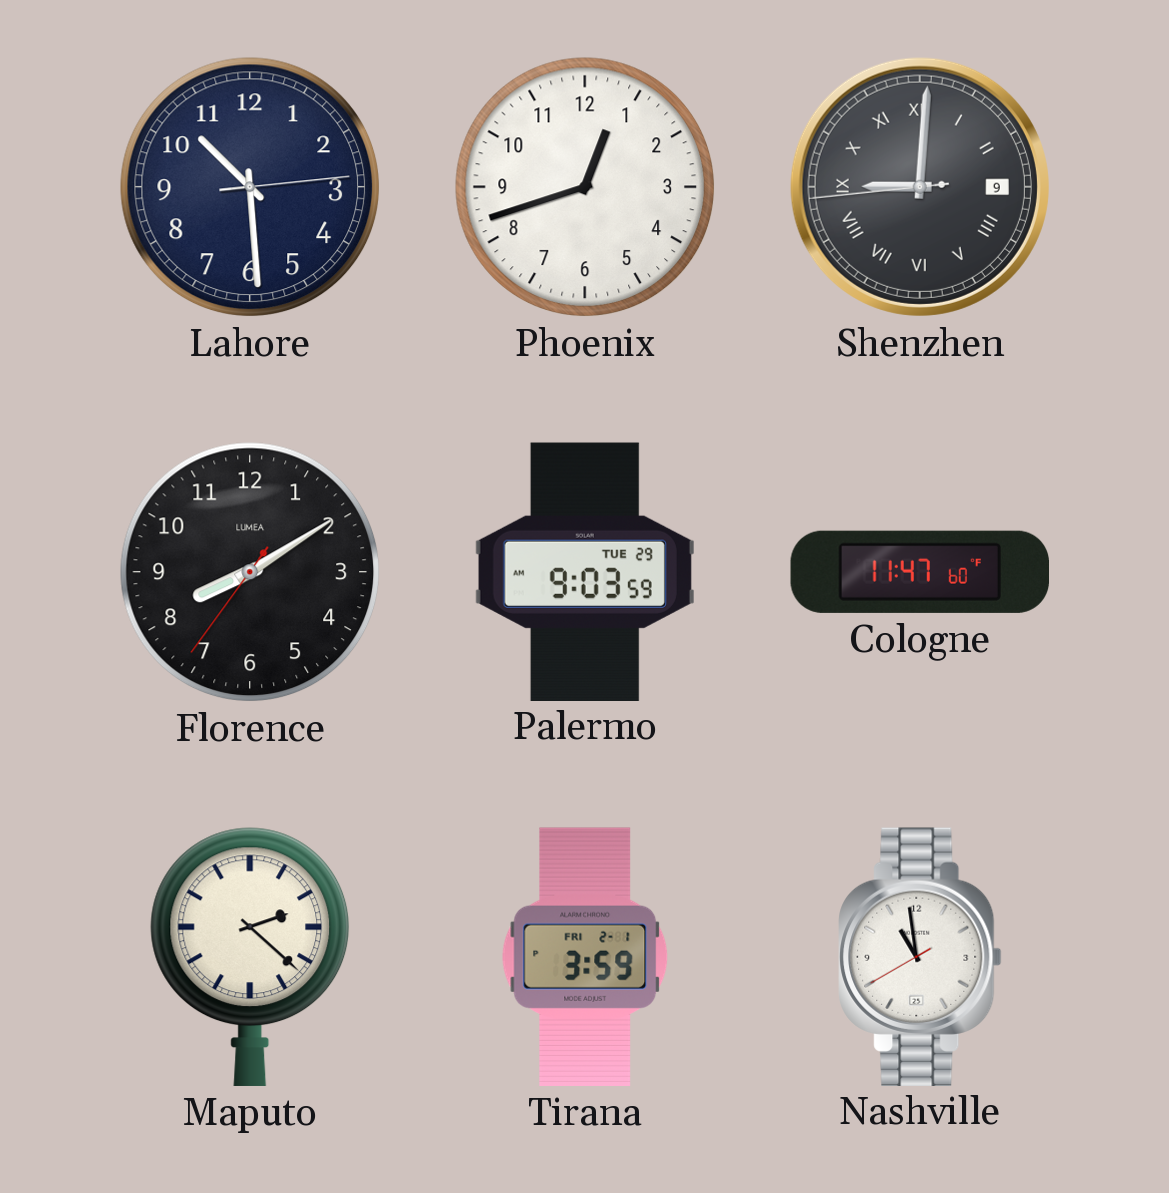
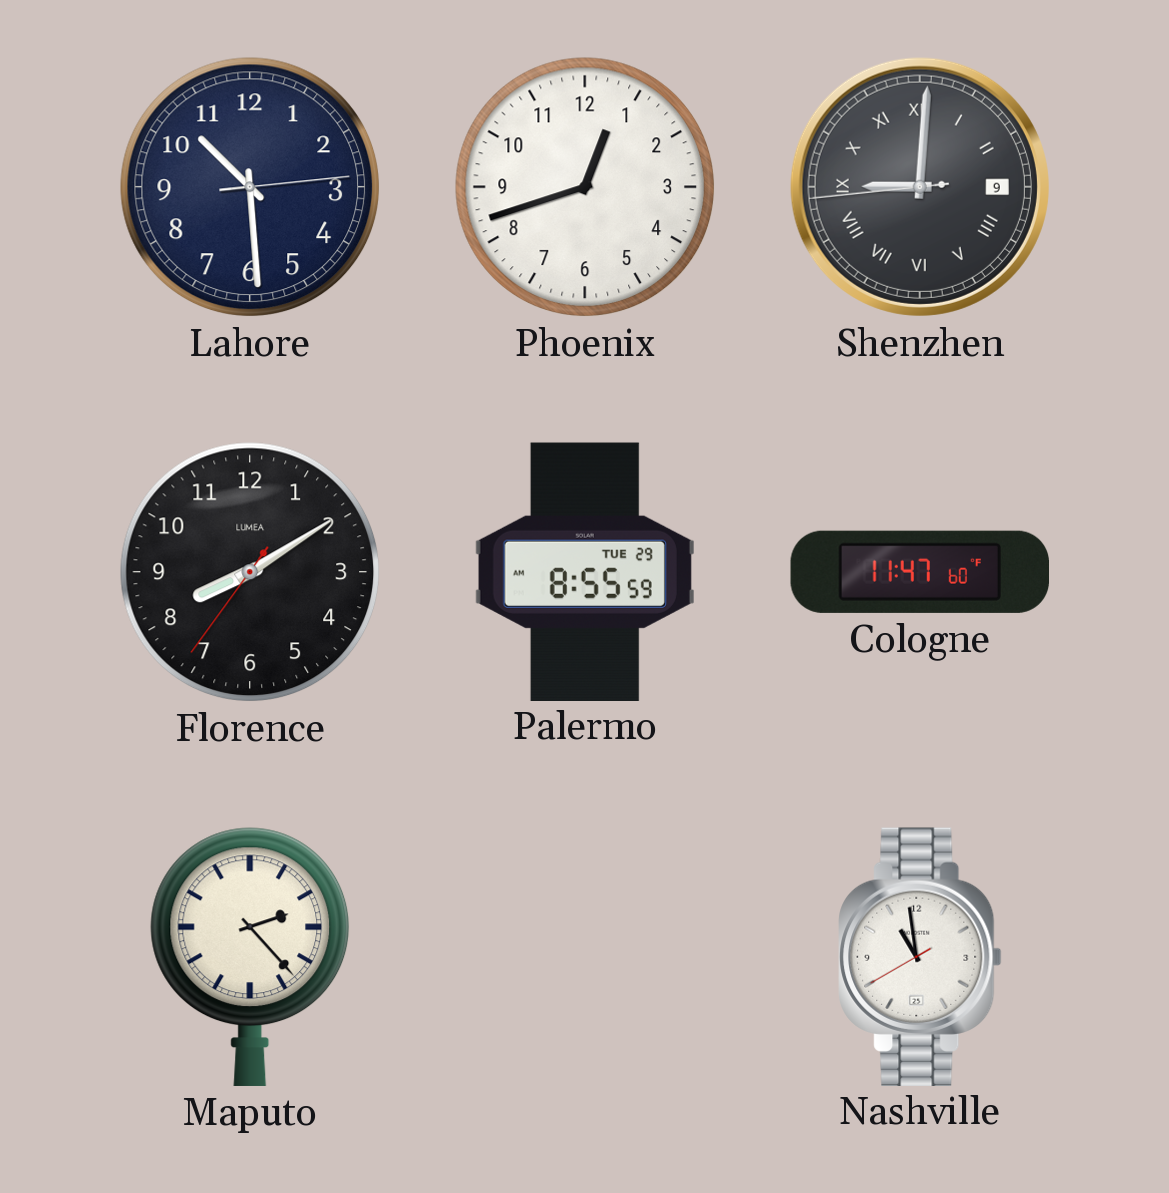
Palermo: 9:03 -> 8:55
Maputo: 2:22 -> 2:23
Tirana: 3:59 -> none
